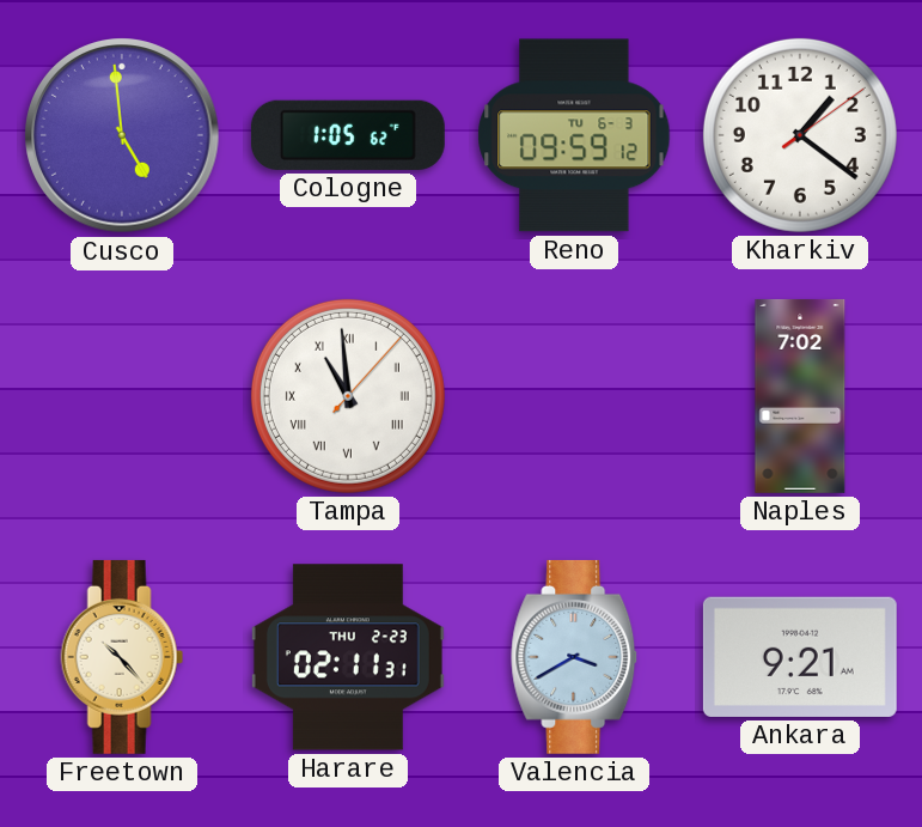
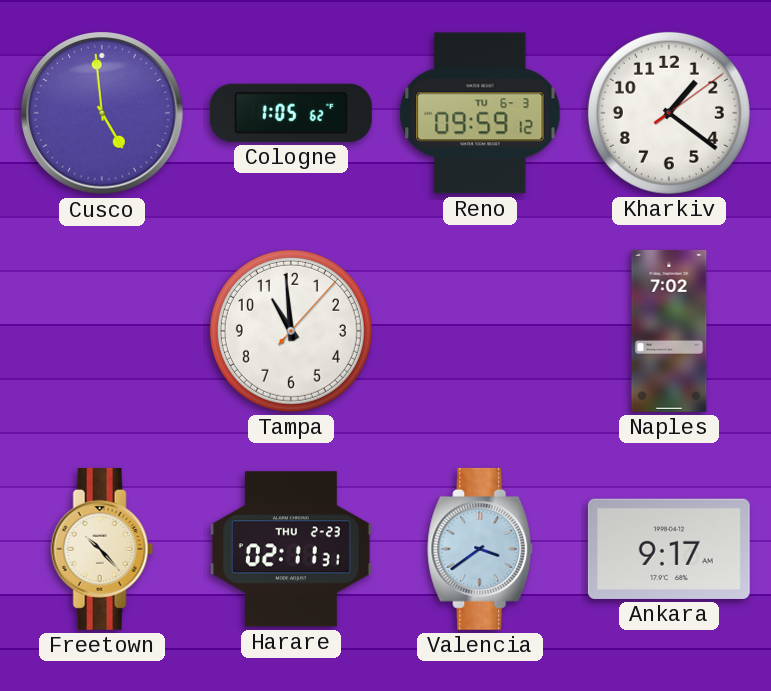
Tampa numerals: Roman -> Arabic
Valencia: 3:40 -> 3:39
Ankara: 9:21 -> 9:17
